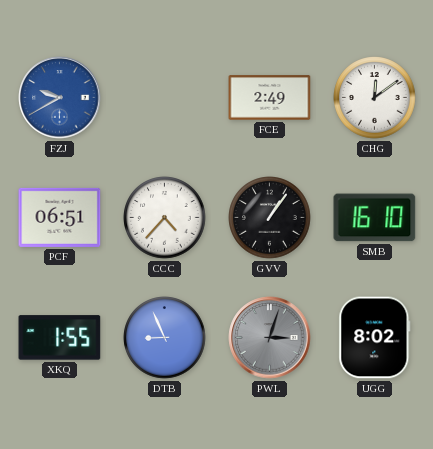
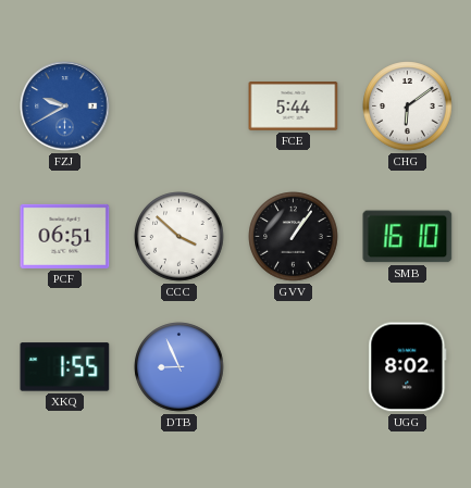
FCE: 2:49 -> 5:44
CHG: 12:09 -> 6:09
CCC: 4:37 -> 3:52
PWL: 3:03 -> none
